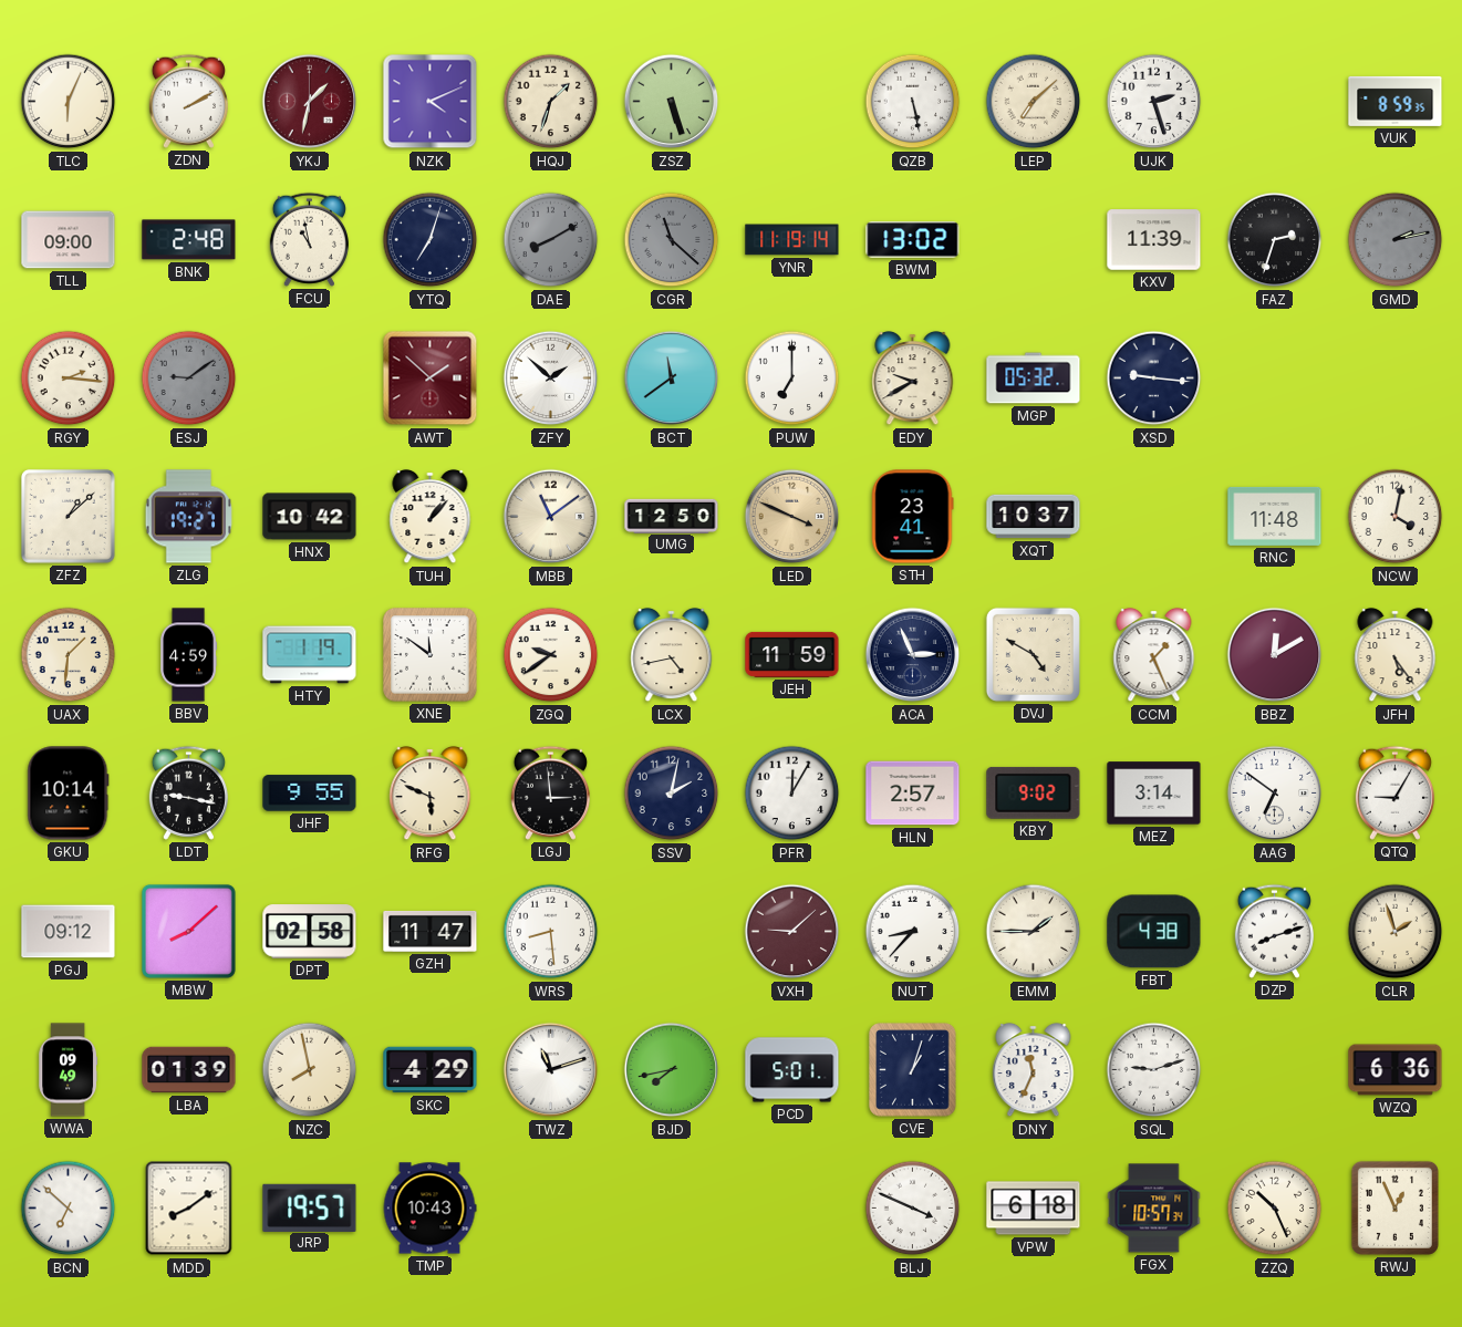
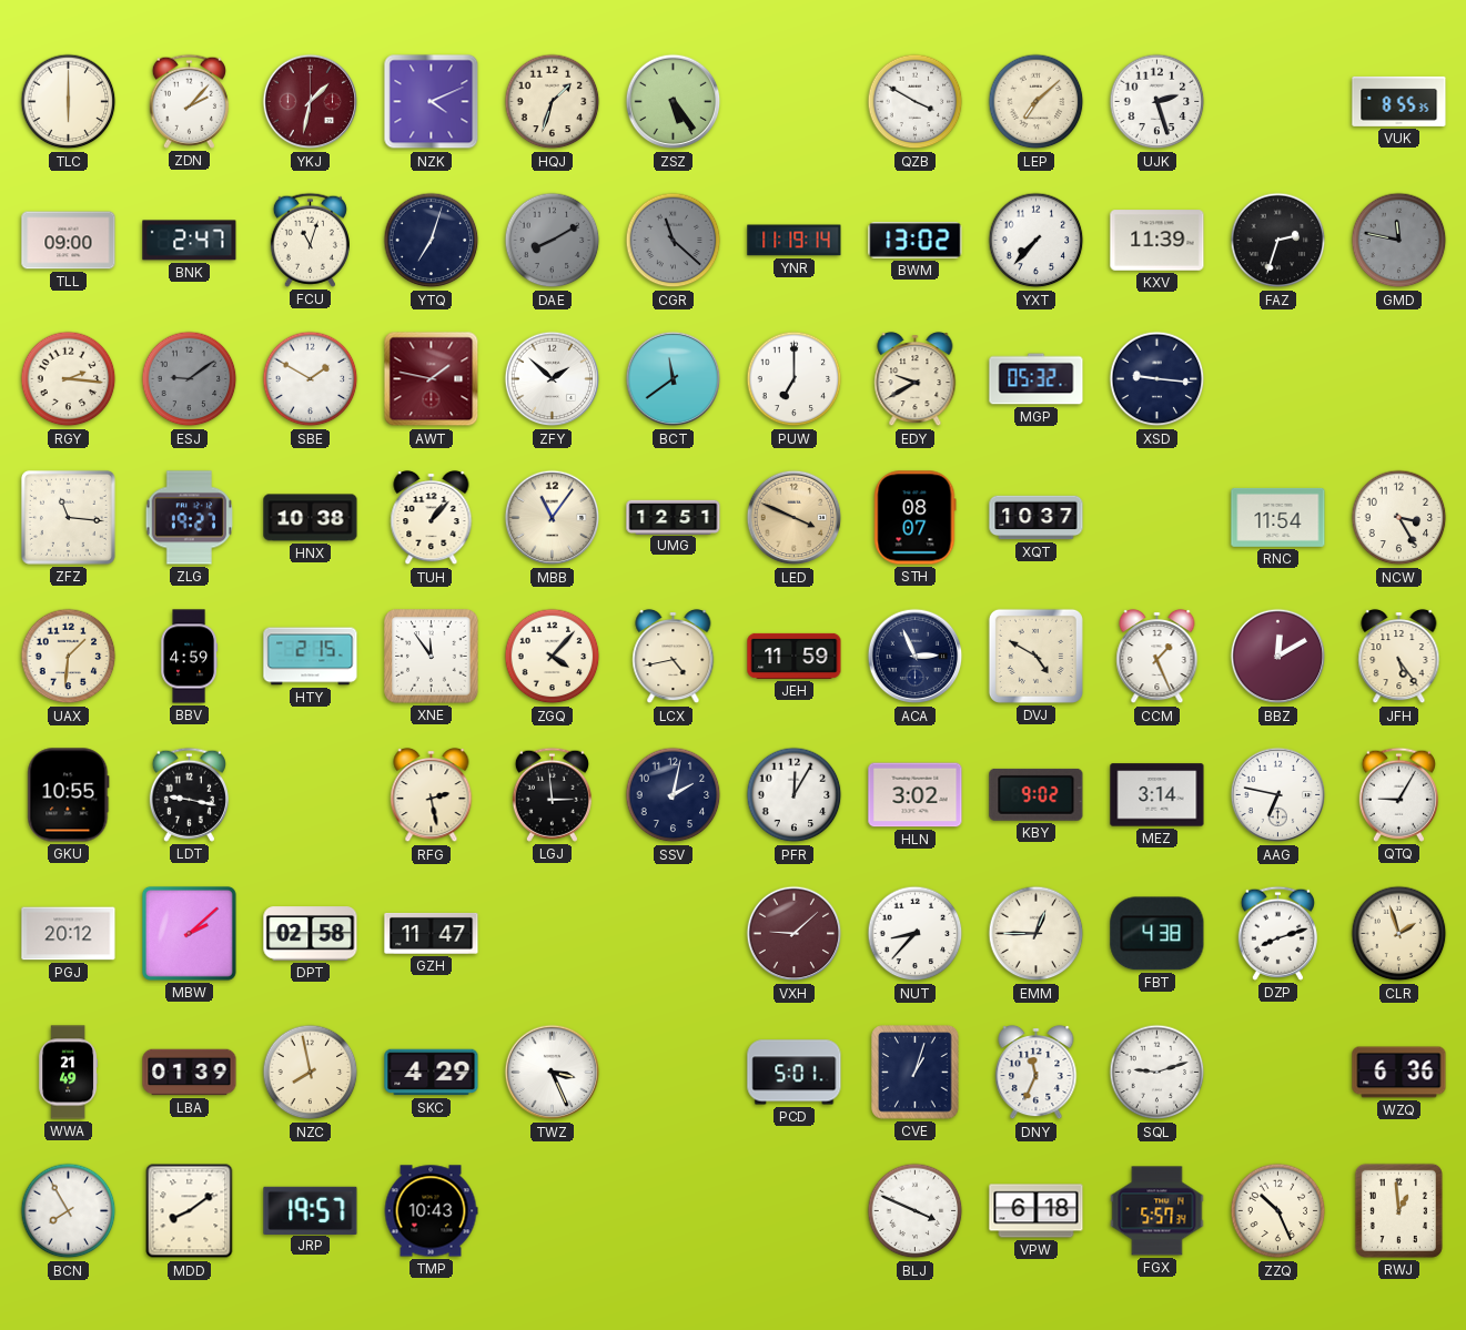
TLC: 6:04 -> 6:00
ZDN: 2:10 -> 2:07
ZSZ: 5:27 -> 5:24
QZB: 5:28 -> 3:50
VUK: 8:59 -> 8:55
BNK: 2:48 -> 2:47
FCU: 10:58 -> 11:03
YXT: none -> 7:37
GMD: 2:13 -> 11:47
SBE: none -> 1:50
AWT: 1:52 -> 1:47
ZFZ: 1:08 -> 11:16
HNX: 10:42 -> 10:38
MBB: 11:09 -> 11:06
UMG: 12:50 -> 12:51
STH: 23:41 -> 08:07
RNC: 11:48 -> 11:54
NCW: 4:02 -> 3:25
HTY: 1:19 -> 2:15
XNE: 11:51 -> 11:54
ZGQ: 9:39 -> 4:07
GKU: 10:14 -> 10:55
JHF: 9:55 -> none
RFG: 5:49 -> 2:28
HLN: 2:57 -> 3:02
AAG: 6:51 -> 6:47
PGJ: 09:12 -> 20:12
MBW: 8:08 -> 2:08
WRS: 8:29 -> none
EMM: 1:45 -> 12:45
WWA: 09:49 -> 21:49
TWZ: 11:12 -> 3:26
BJD: 7:43 -> none
BCN: 6:52 -> 7:55
FGX: 10:57 -> 5:57
RWJ: 12:56 -> 12:59
